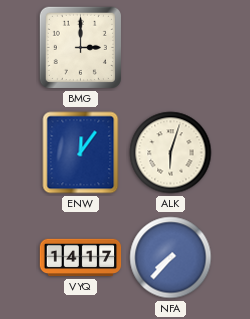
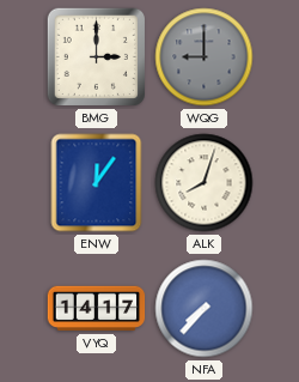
WQG: none -> 9:00
ALK: 6:03 -> 8:03
